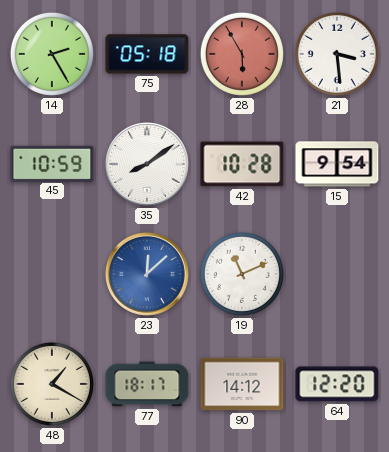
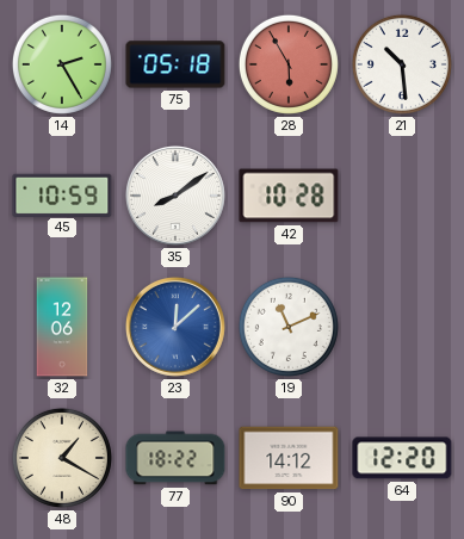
21: 3:29 -> 10:29
15: 9:54 -> none
32: none -> 12:06
77: 18:17 -> 18:22
